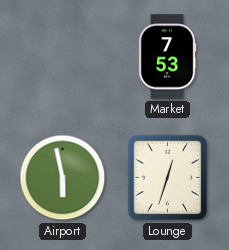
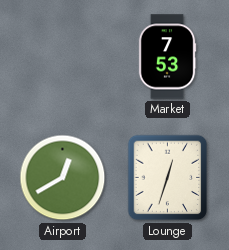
Airport: 5:58 -> 12:40
